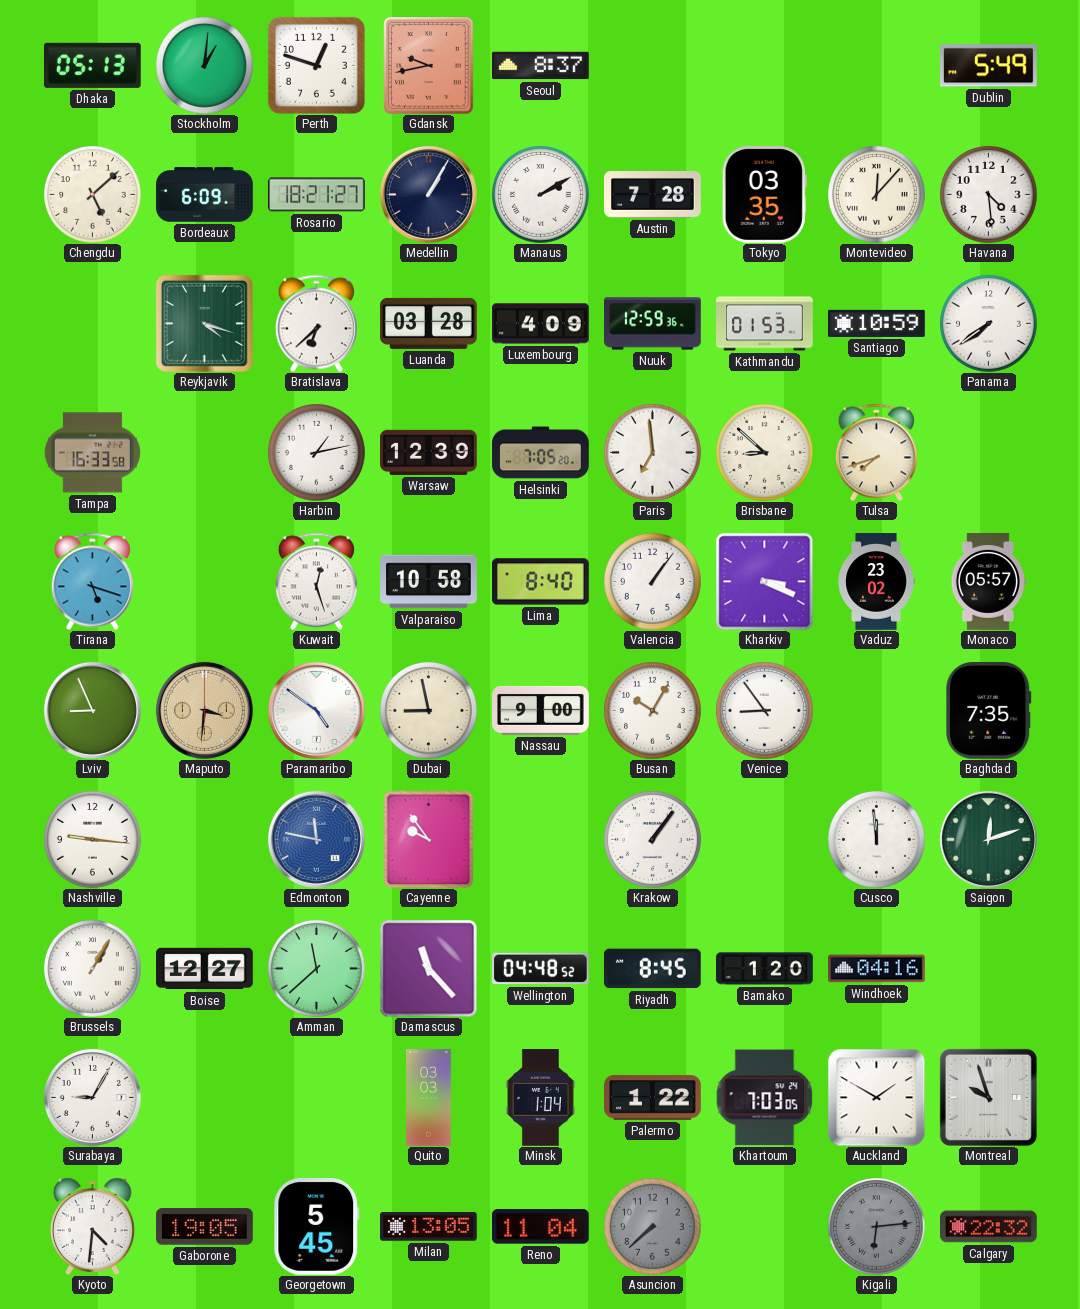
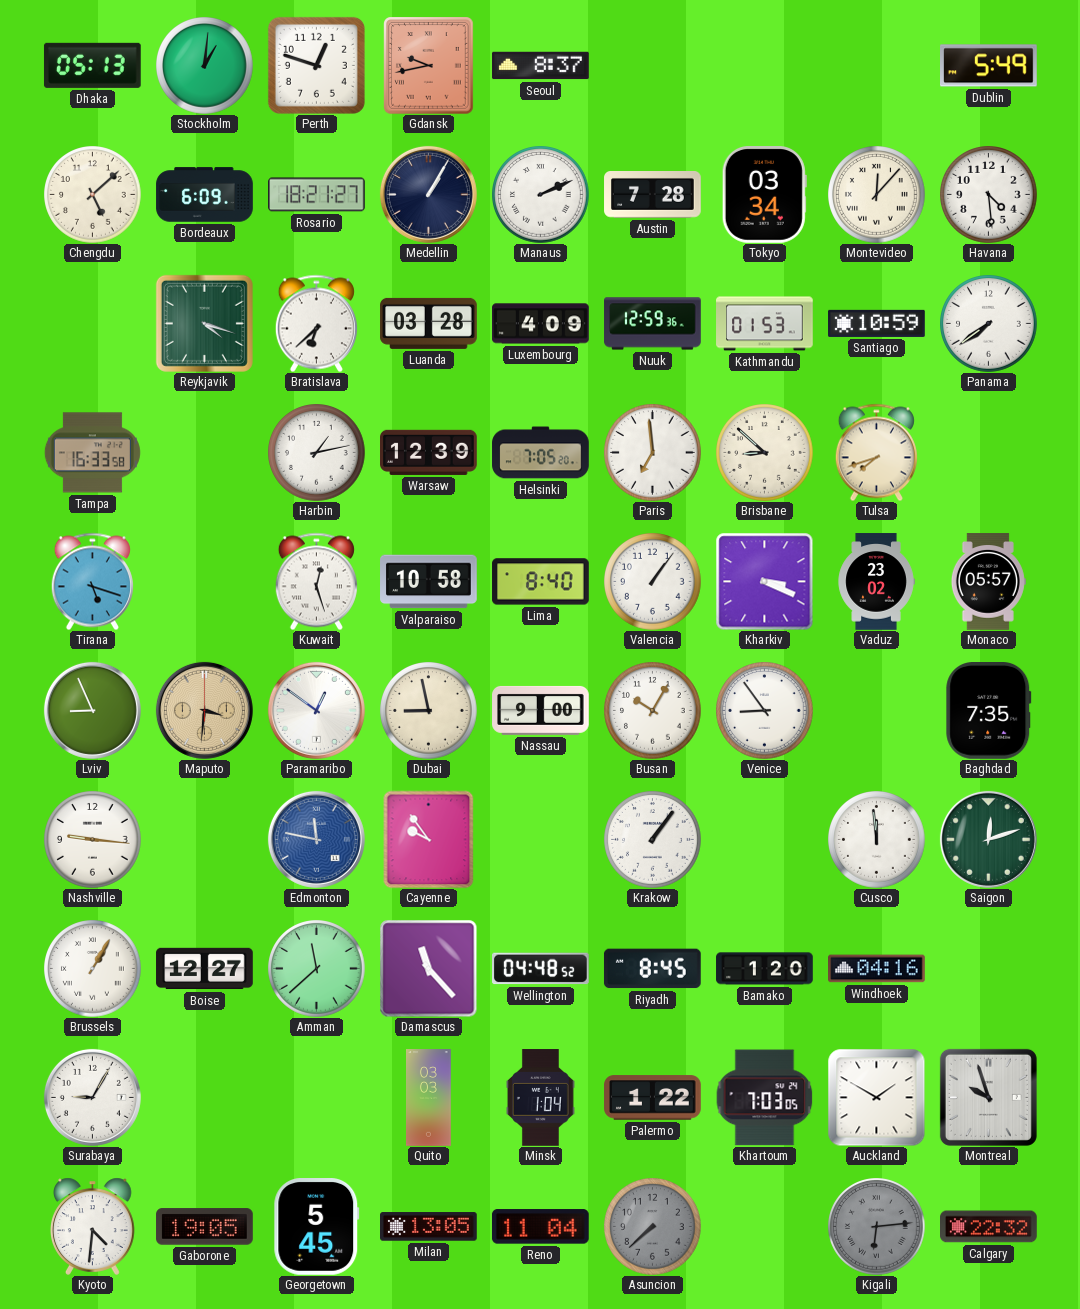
Manaus: 2:10 -> 2:11
Tokyo: 03:35 -> 03:34
Paramaribo: 4:51 -> 12:51
